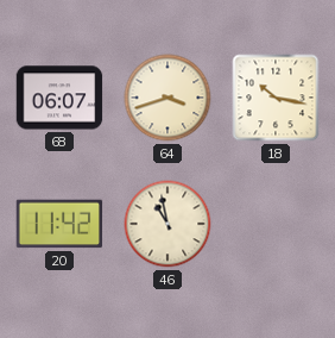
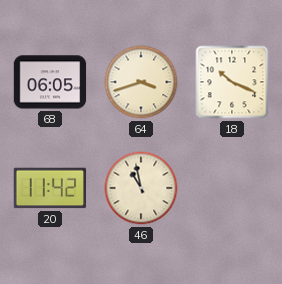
68: 06:07 -> 06:05
18: 10:17 -> 10:19
